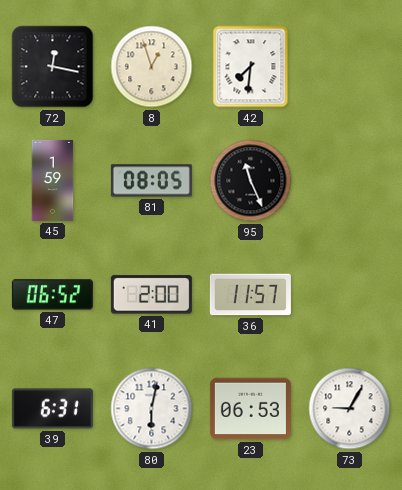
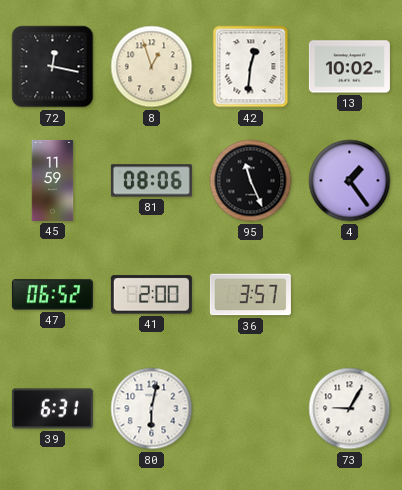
42: 7:31 -> 12:31
13: none -> 10:02
45: 1:59 -> 11:59
81: 08:05 -> 08:06
4: none -> 1:24
36: 11:57 -> 3:57
23: 06:53 -> none
